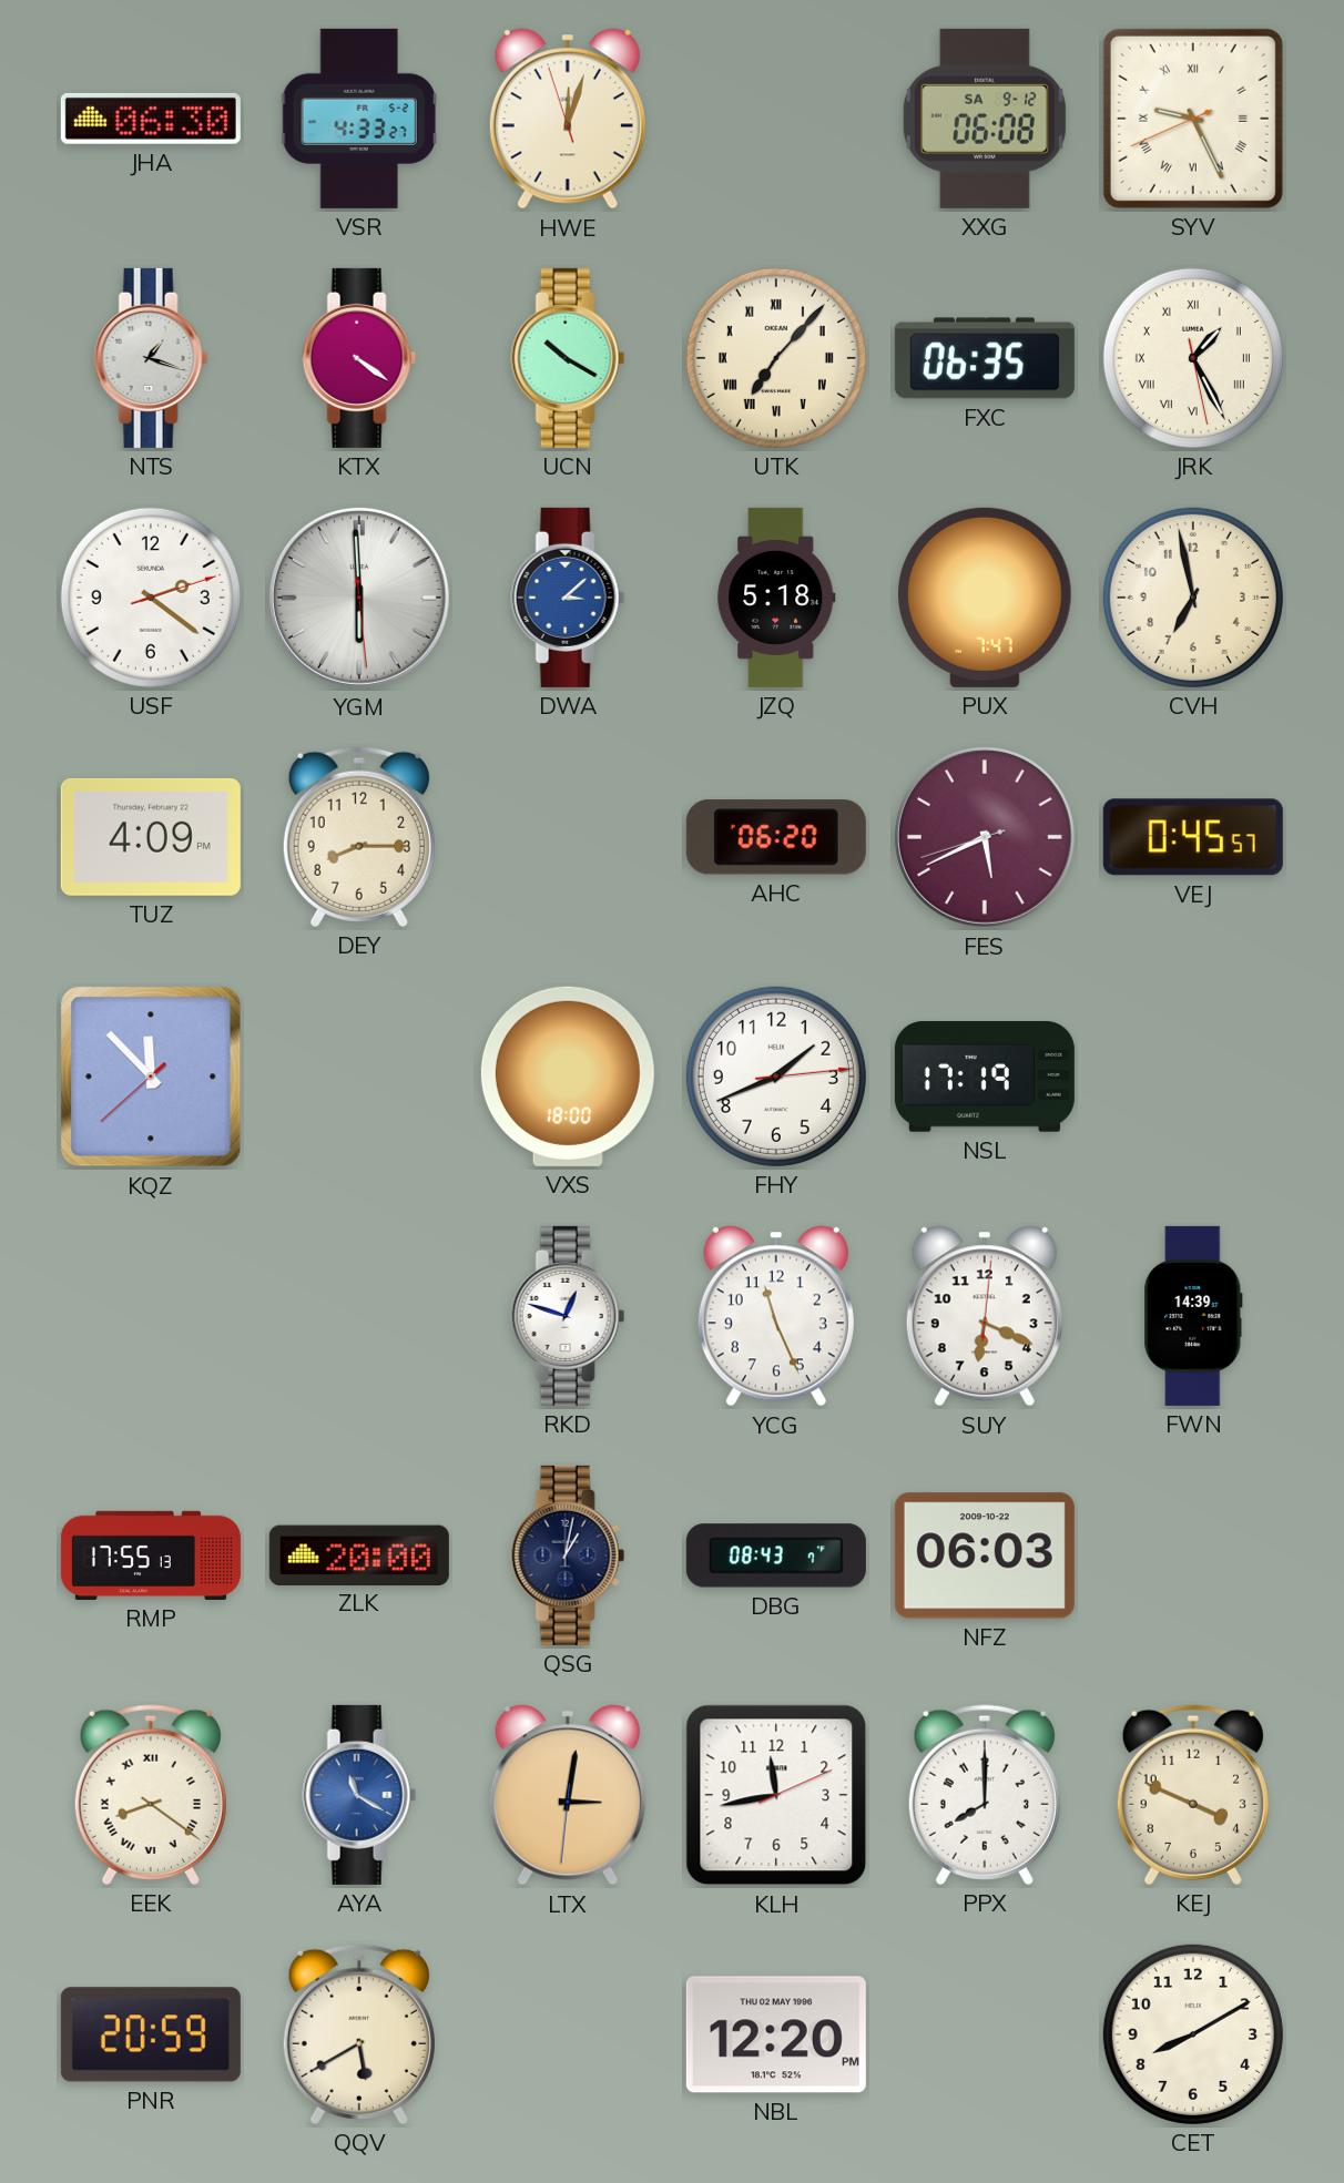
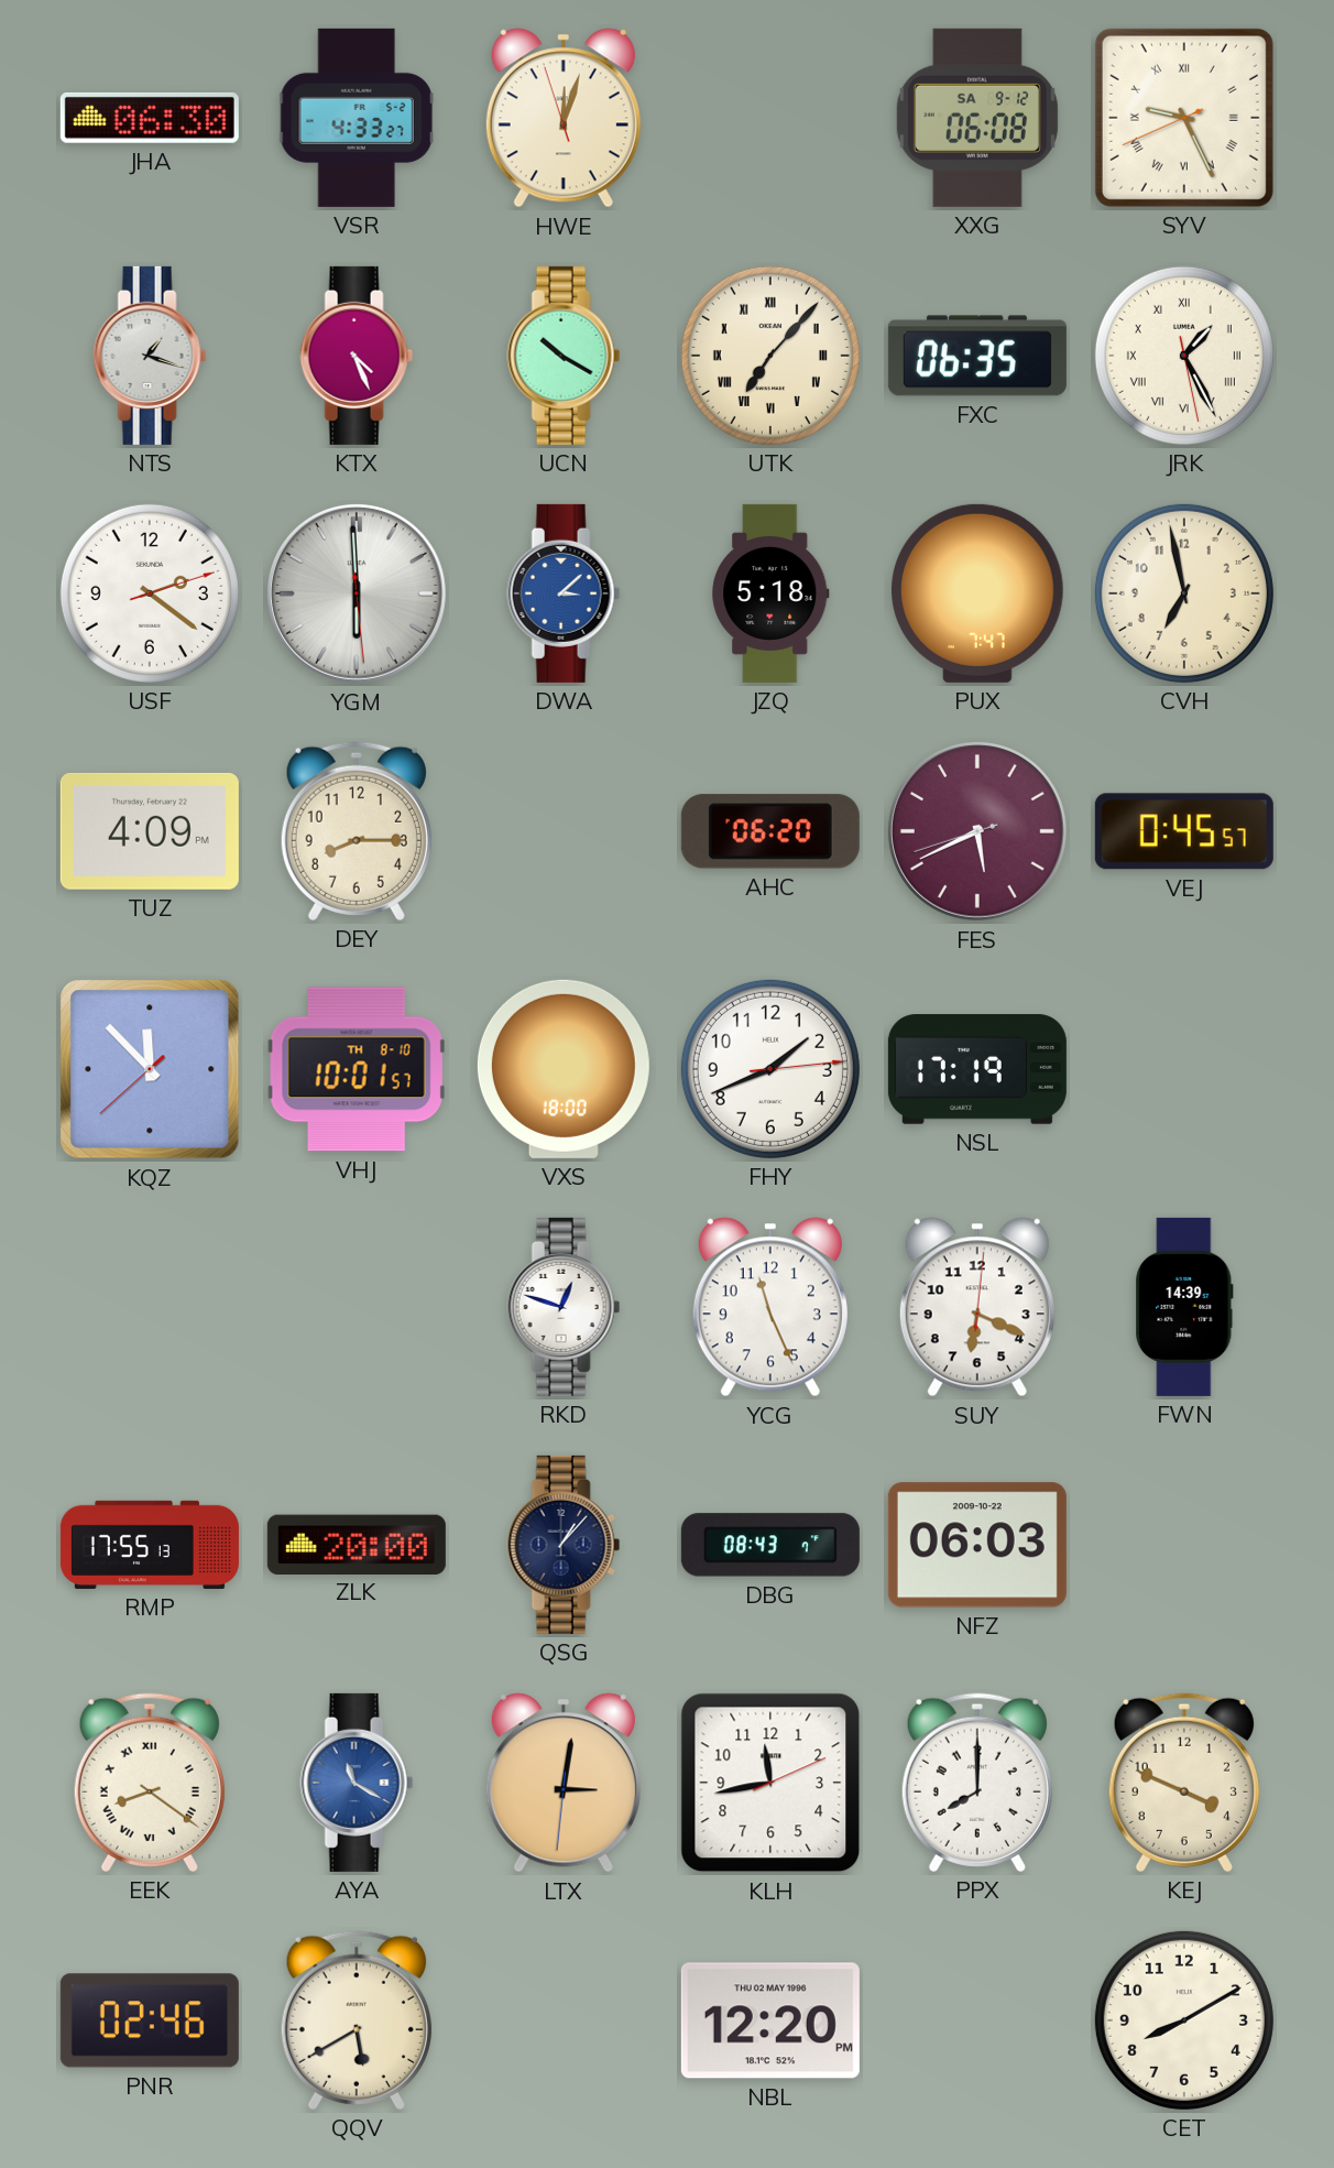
KTX: 4:21 -> 4:26
VHJ: none -> 10:01
QSG: 1:02 -> 1:07
PNR: 20:59 -> 02:46
